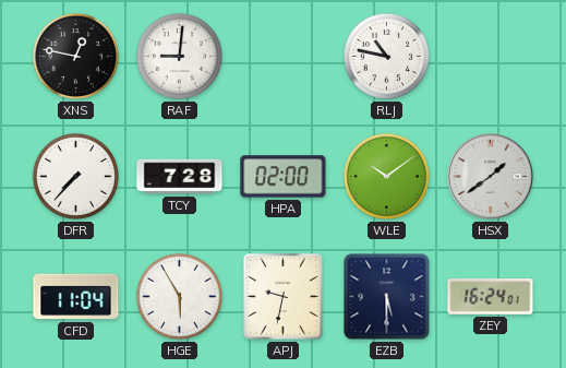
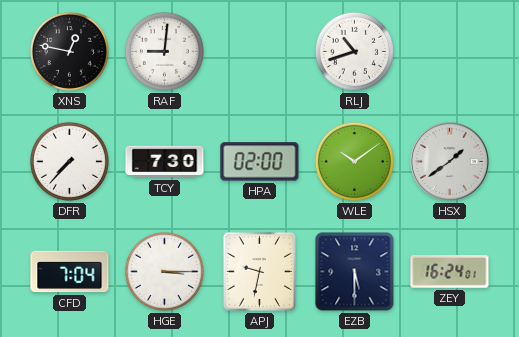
RLJ: 10:47 -> 10:42
TCY: 7:28 -> 7:30
CFD: 11:04 -> 7:04
HGE: 5:55 -> 3:15
